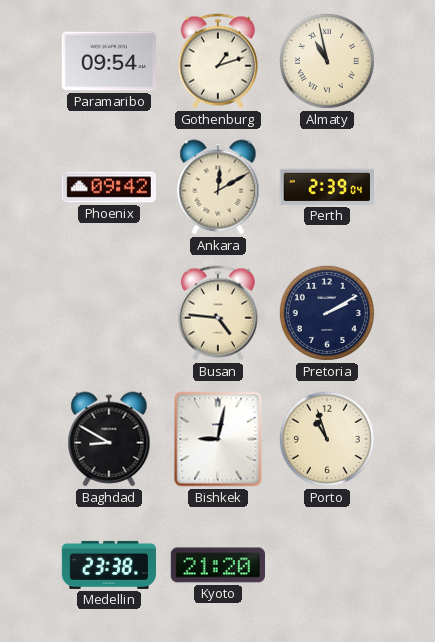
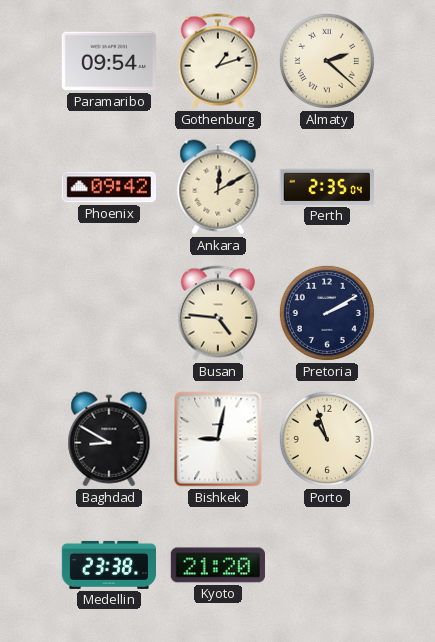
Almaty: 10:58 -> 2:22
Perth: 2:39 -> 2:35
